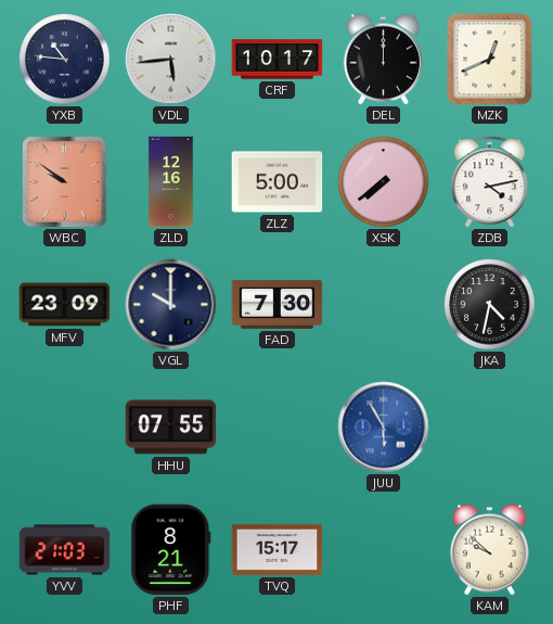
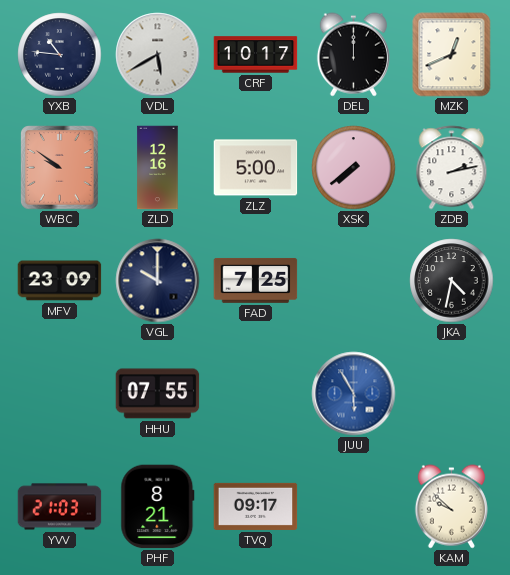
VDL: 5:44 -> 5:40
ZDB: 4:13 -> 2:13
FAD: 7:30 -> 7:25
TVQ: 15:17 -> 09:17
